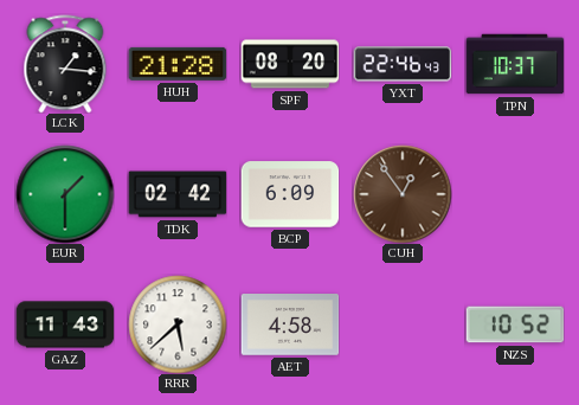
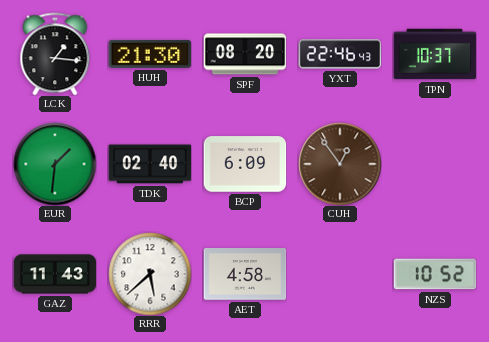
HUH: 21:28 -> 21:30
EUR: 1:30 -> 1:31
TDK: 02:42 -> 02:40
